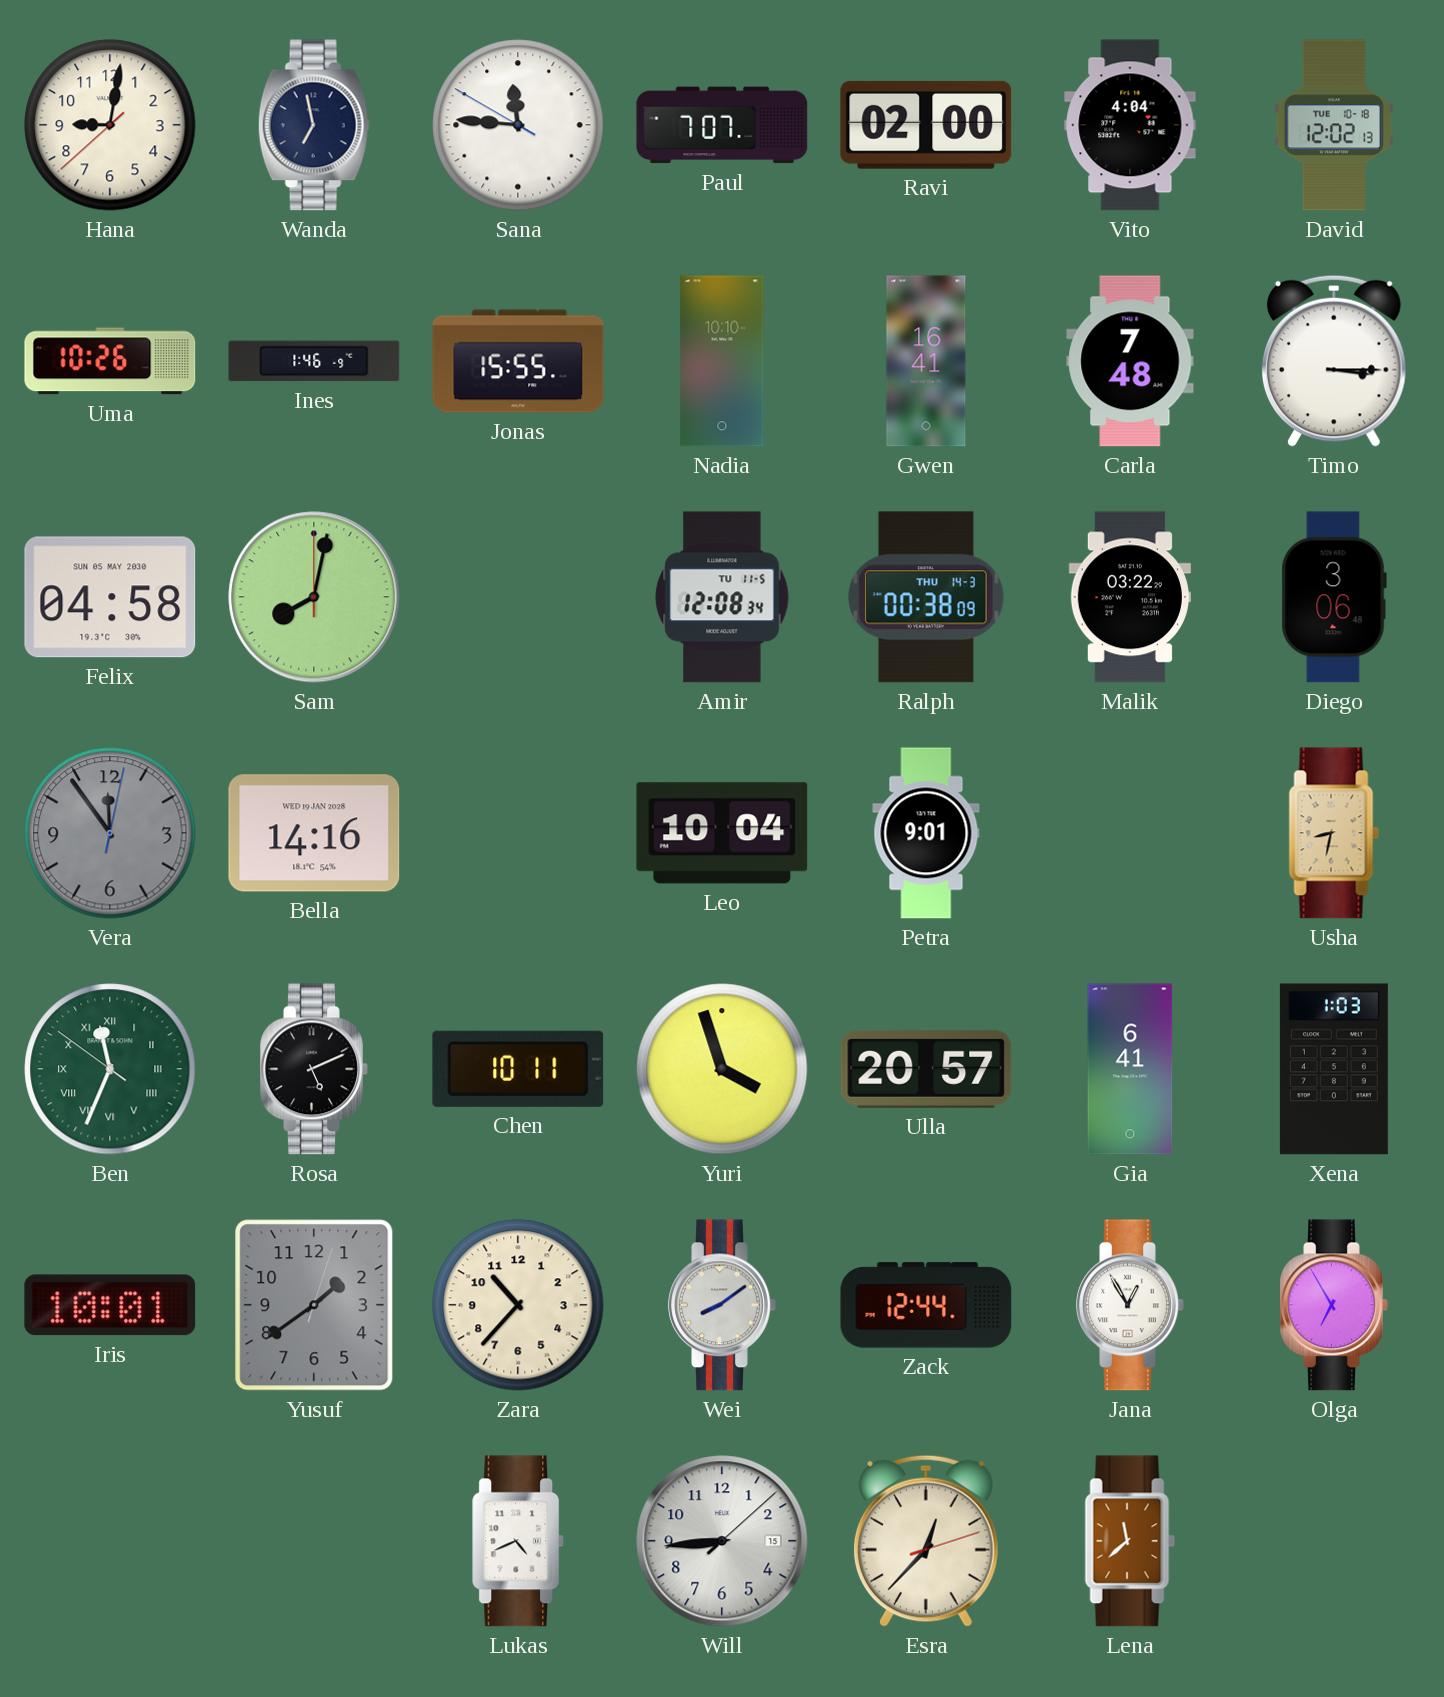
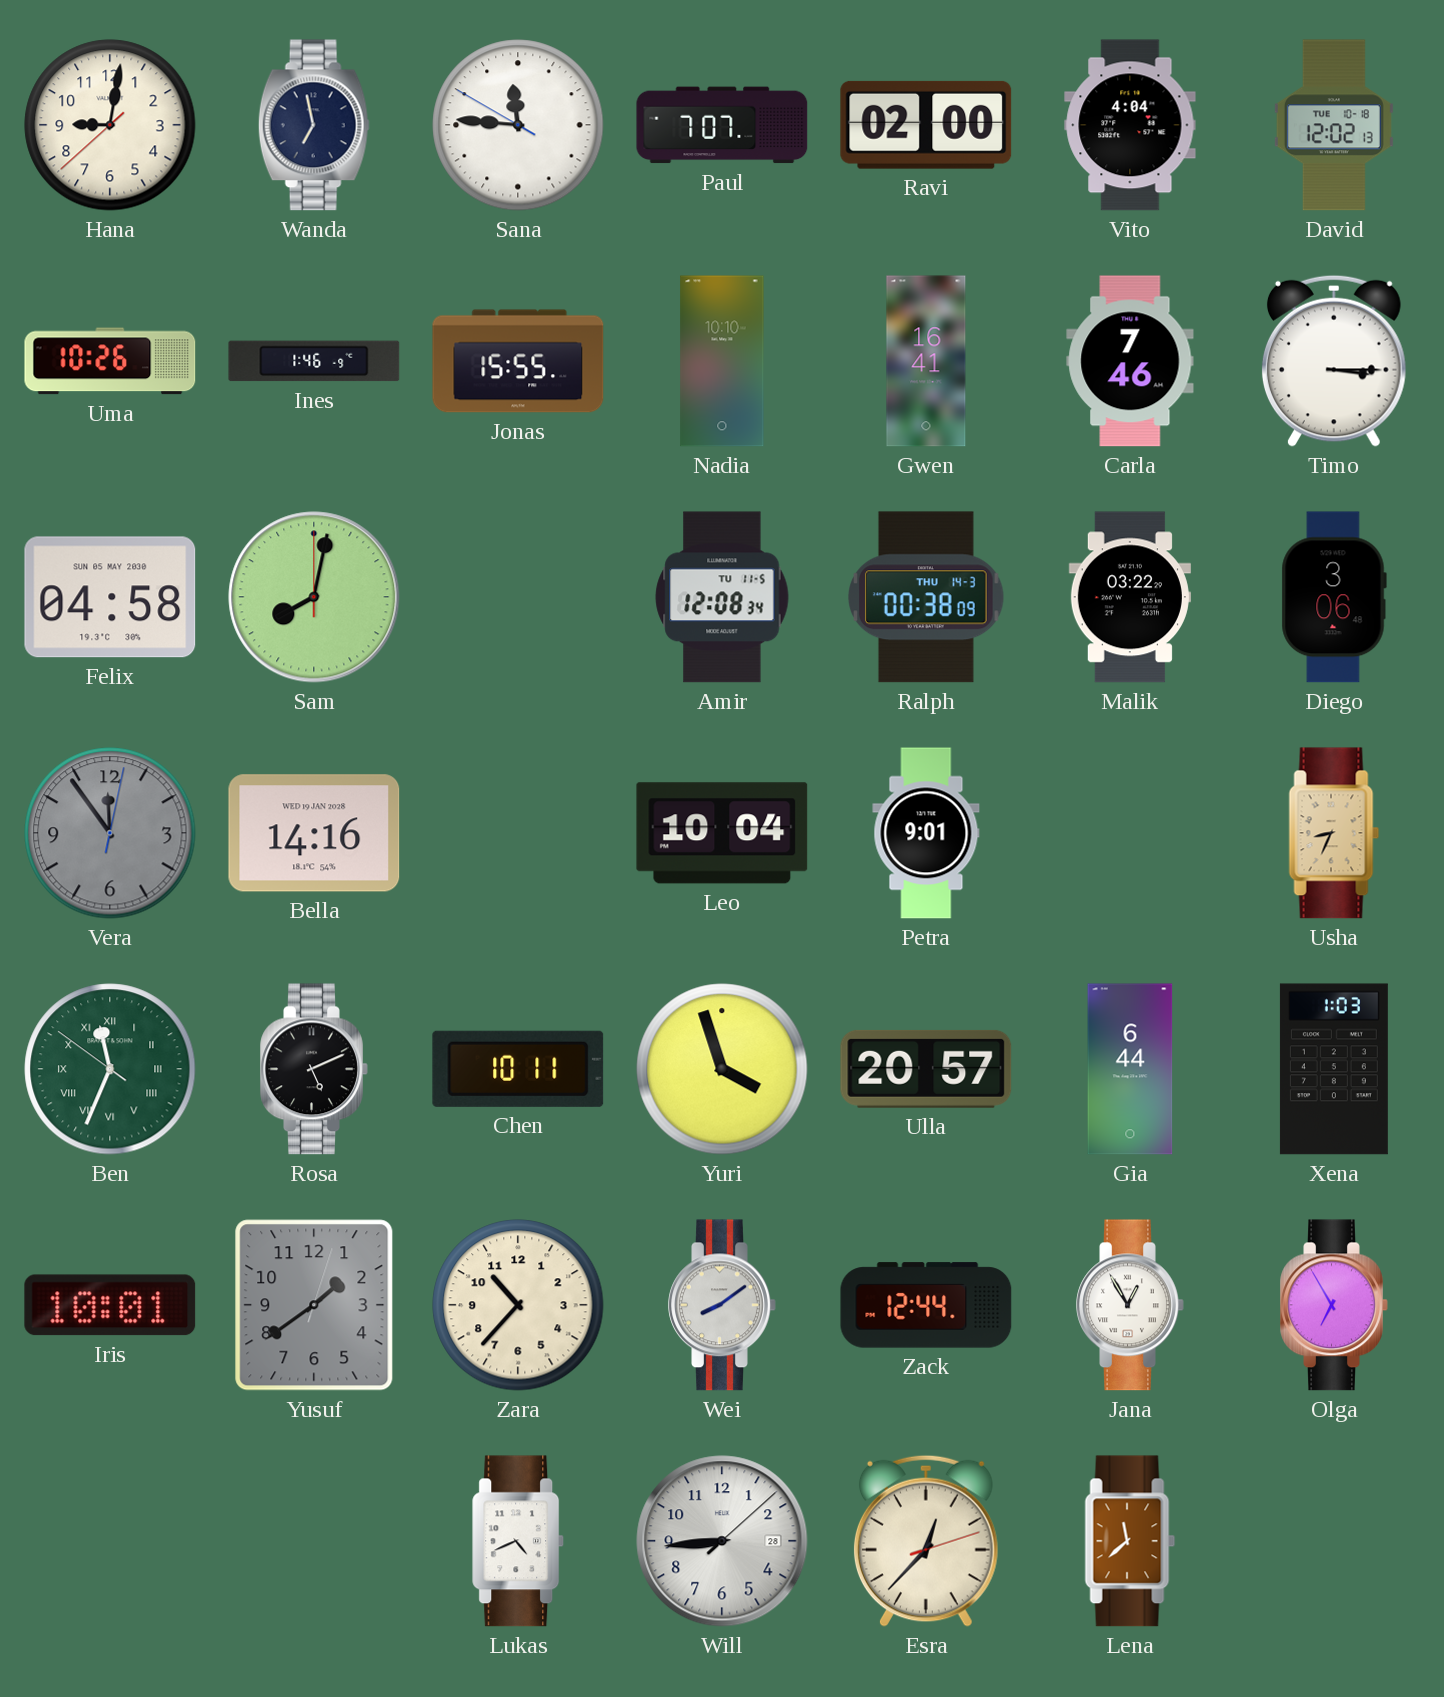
Carla: 7:48 -> 7:46
Usha: 8:32 -> 8:34
Gia: 6:41 -> 6:44
Will date: 15 -> 28
